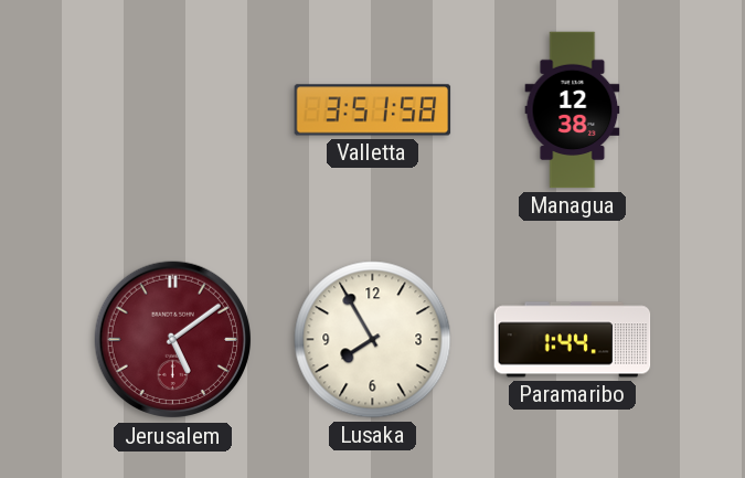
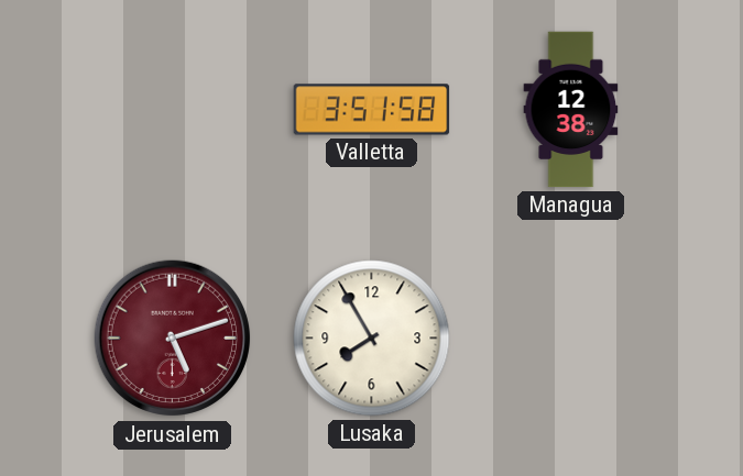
Jerusalem: 5:09 -> 5:12
Paramaribo: 1:44 -> none
